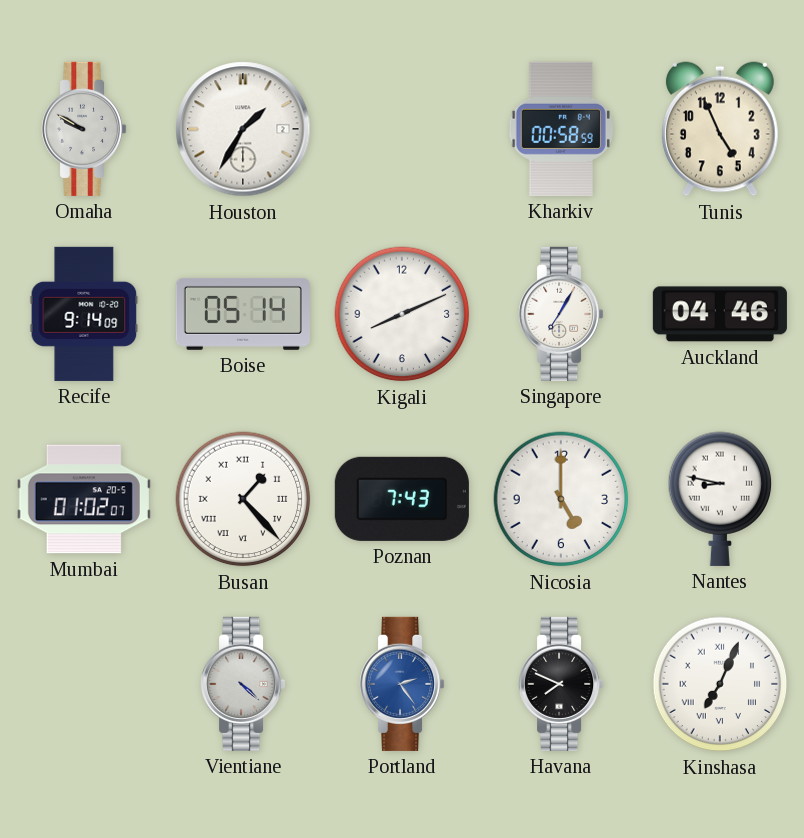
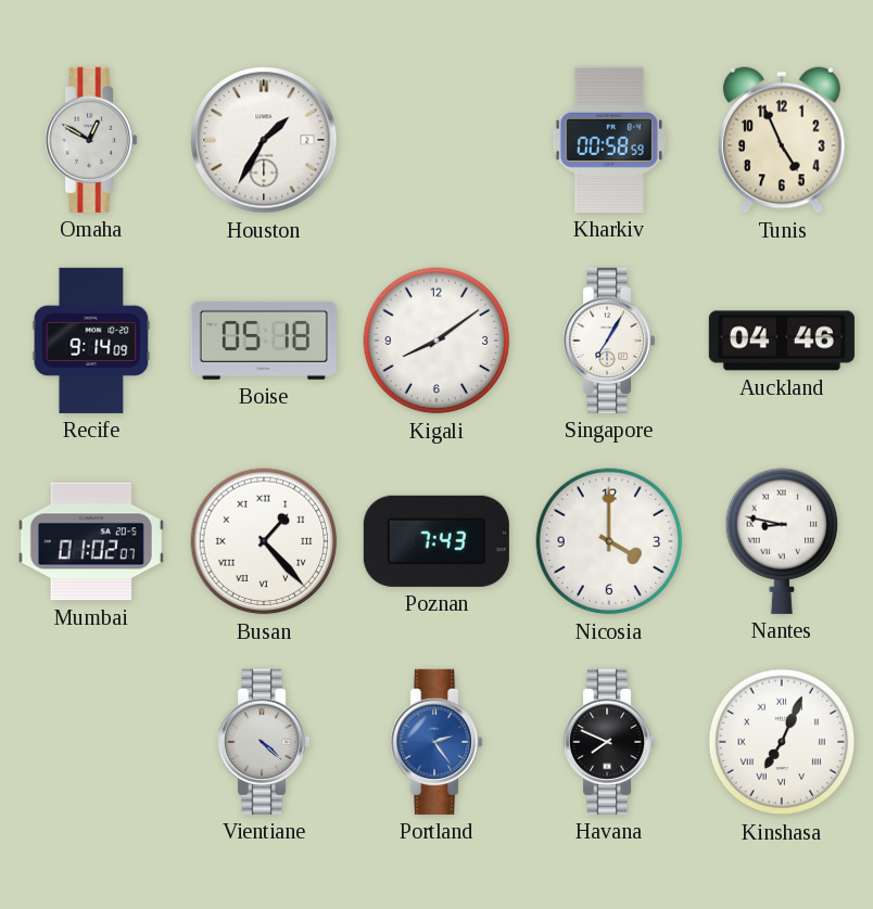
Omaha: 9:50 -> 12:50
Boise: 05:14 -> 05:18
Kigali: 8:11 -> 8:09
Nicosia: 5:00 -> 4:00
